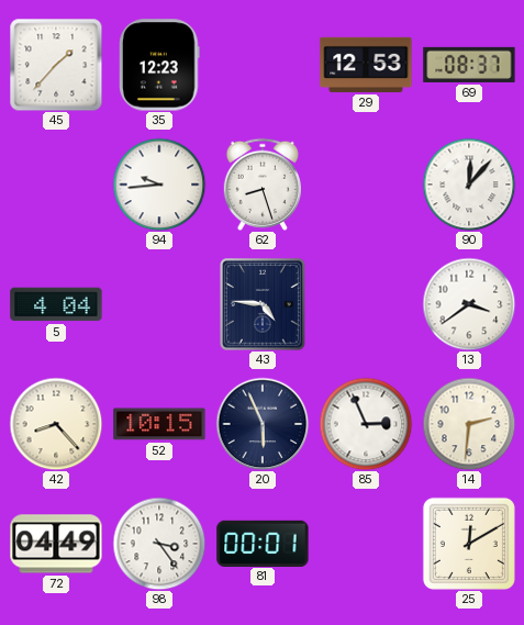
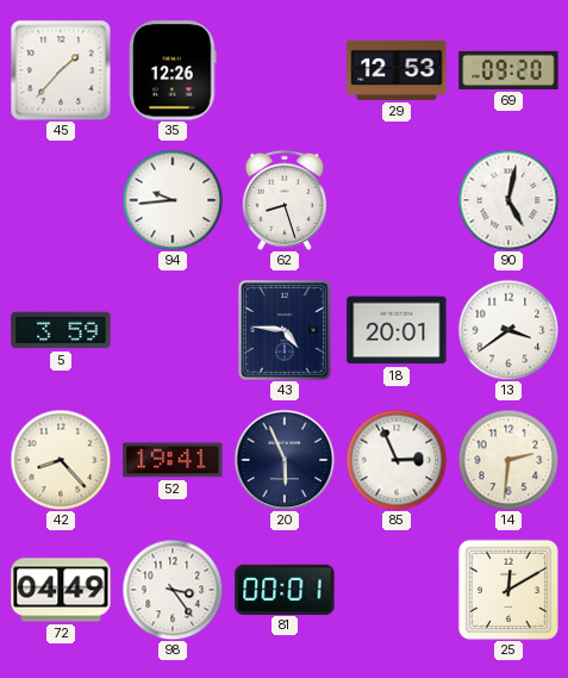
35: 12:23 -> 12:26
69: 08:37 -> 09:20
90: 12:07 -> 5:02
5: 4:04 -> 3:59
18: none -> 20:01
52: 10:15 -> 19:41
